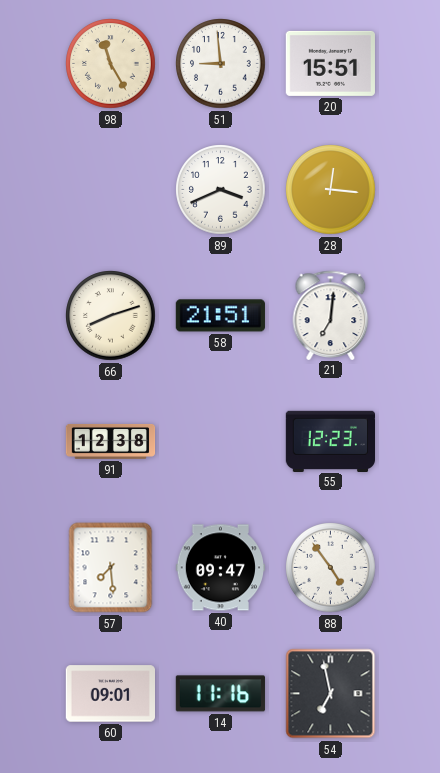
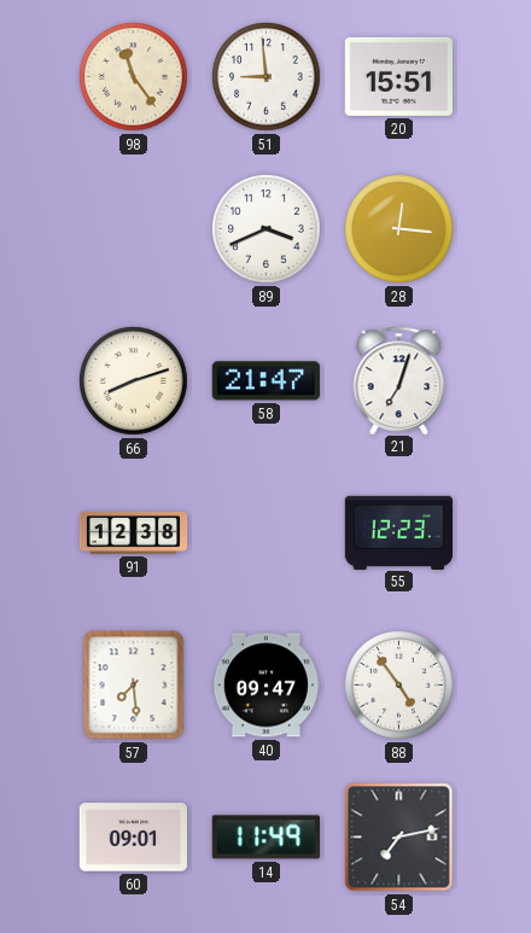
98: 11:25 -> 11:24
58: 21:51 -> 21:47
21: 7:01 -> 7:03
14: 11:16 -> 11:49
54: 6:58 -> 7:13
